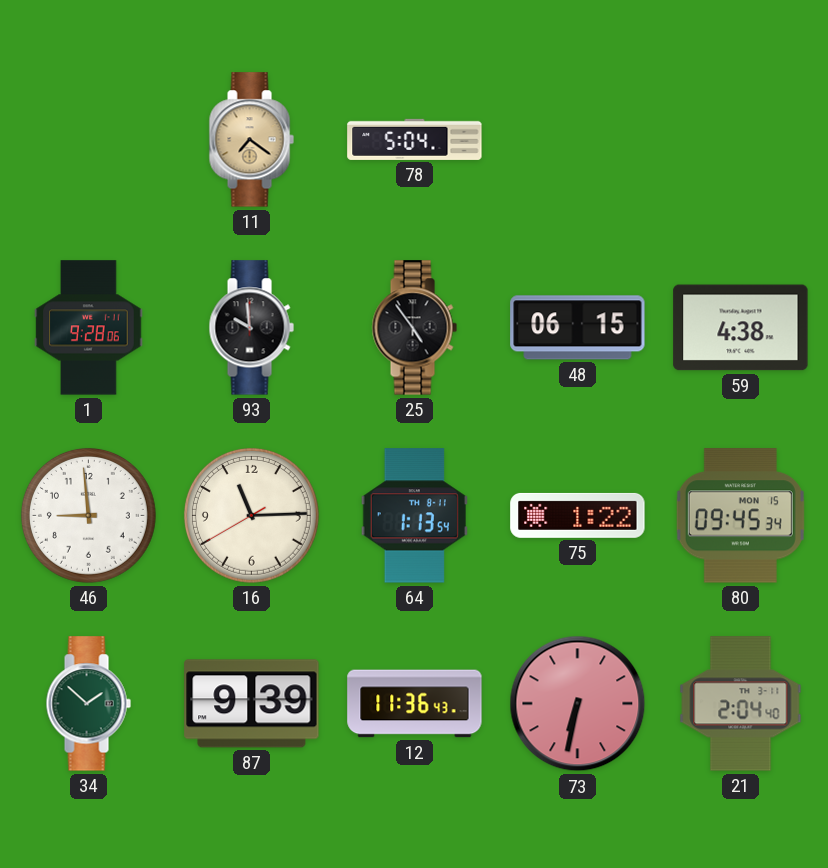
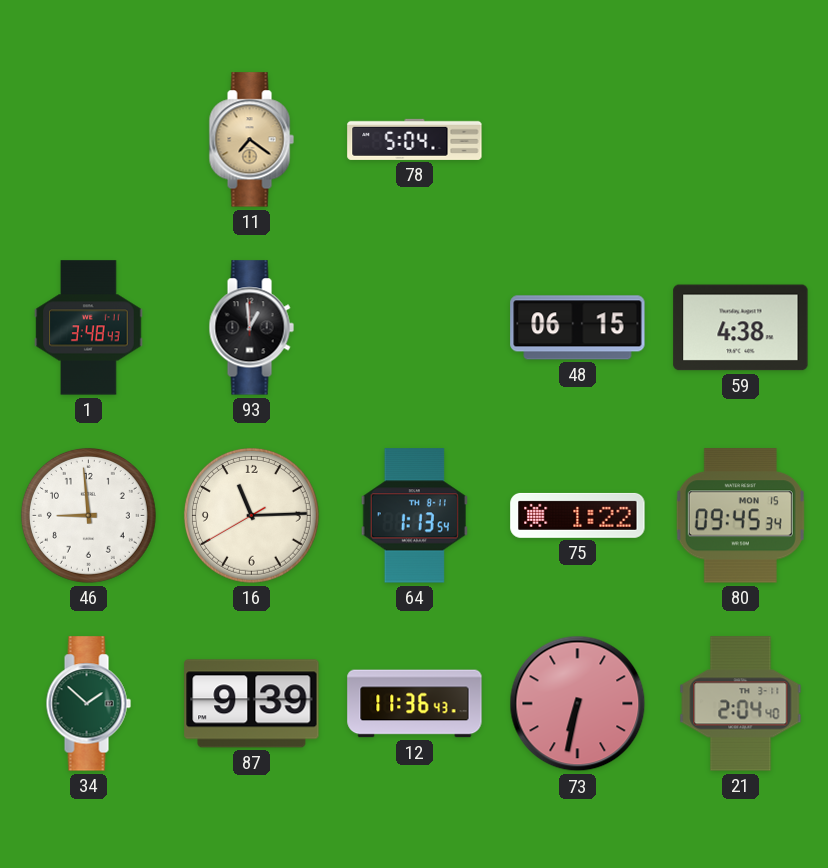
1: 9:28 -> 3:48
93: 9:59 -> 12:59
25: 4:54 -> none
